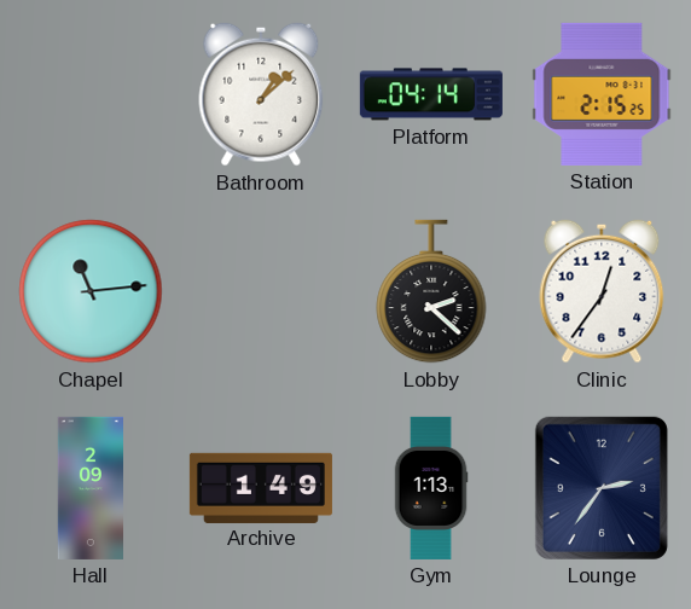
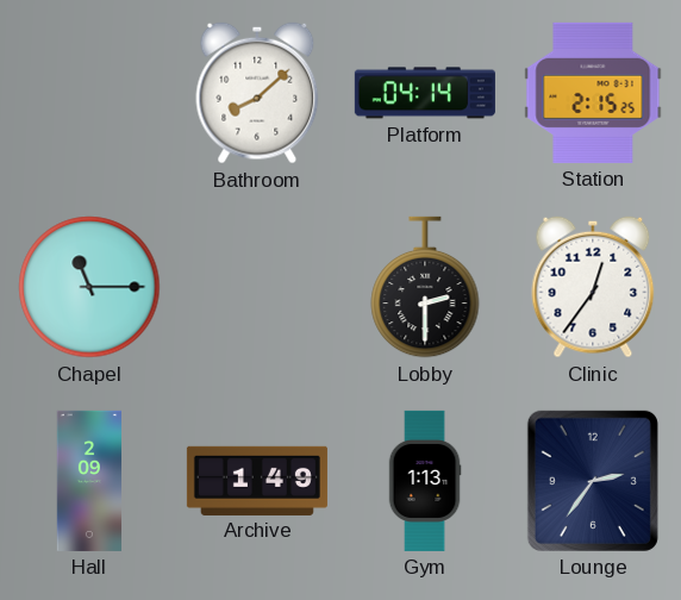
Bathroom: 1:08 -> 8:08
Chapel: 11:14 -> 11:15
Lobby: 2:22 -> 2:30
